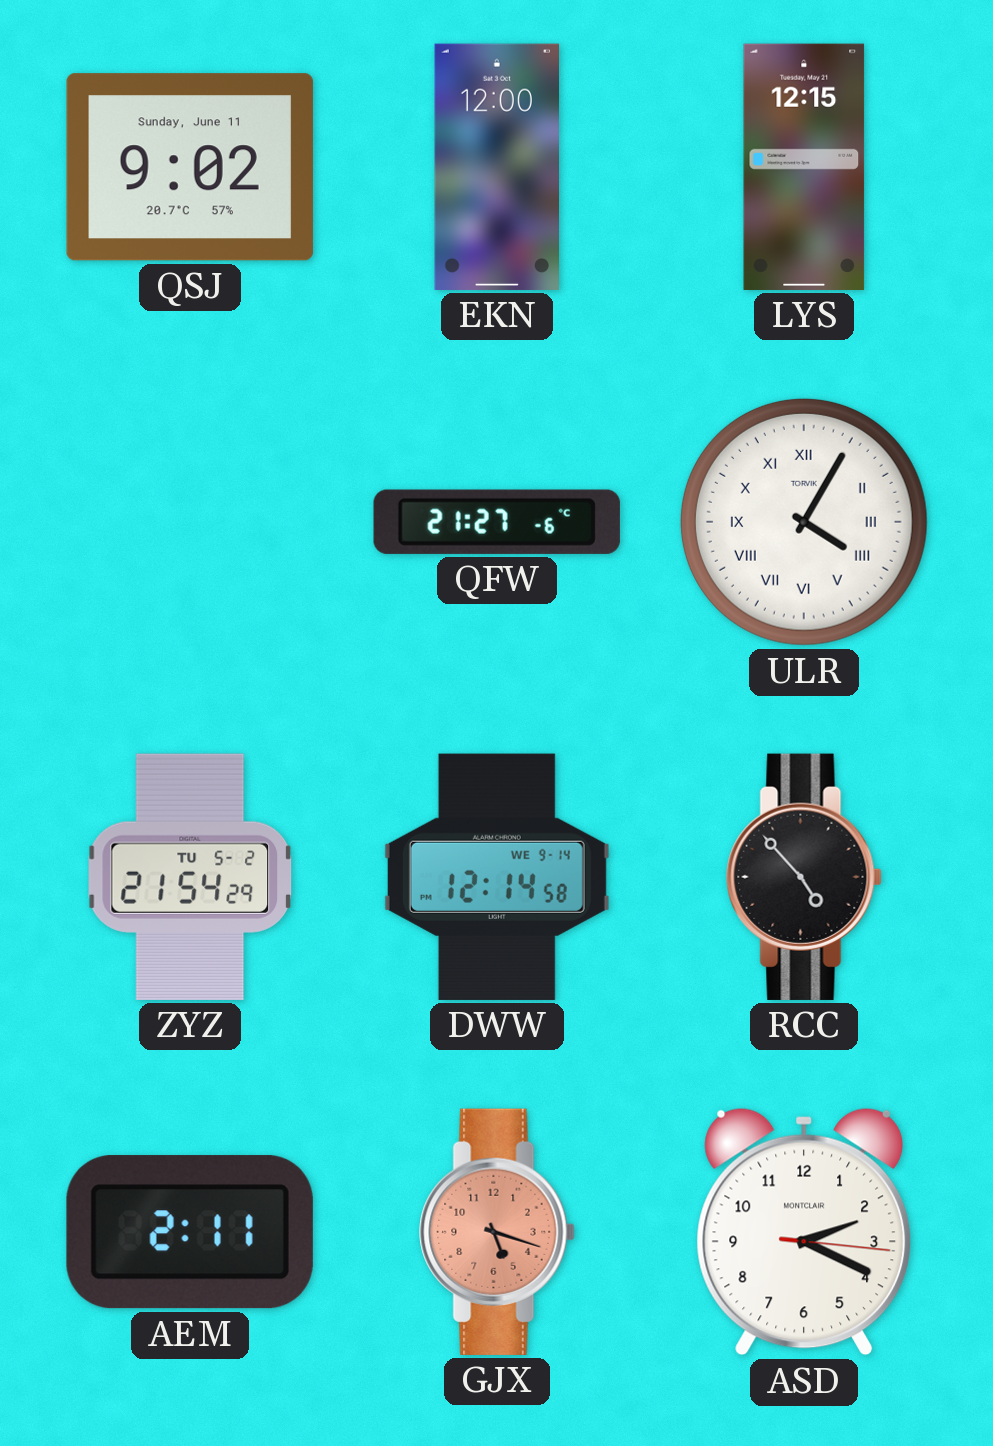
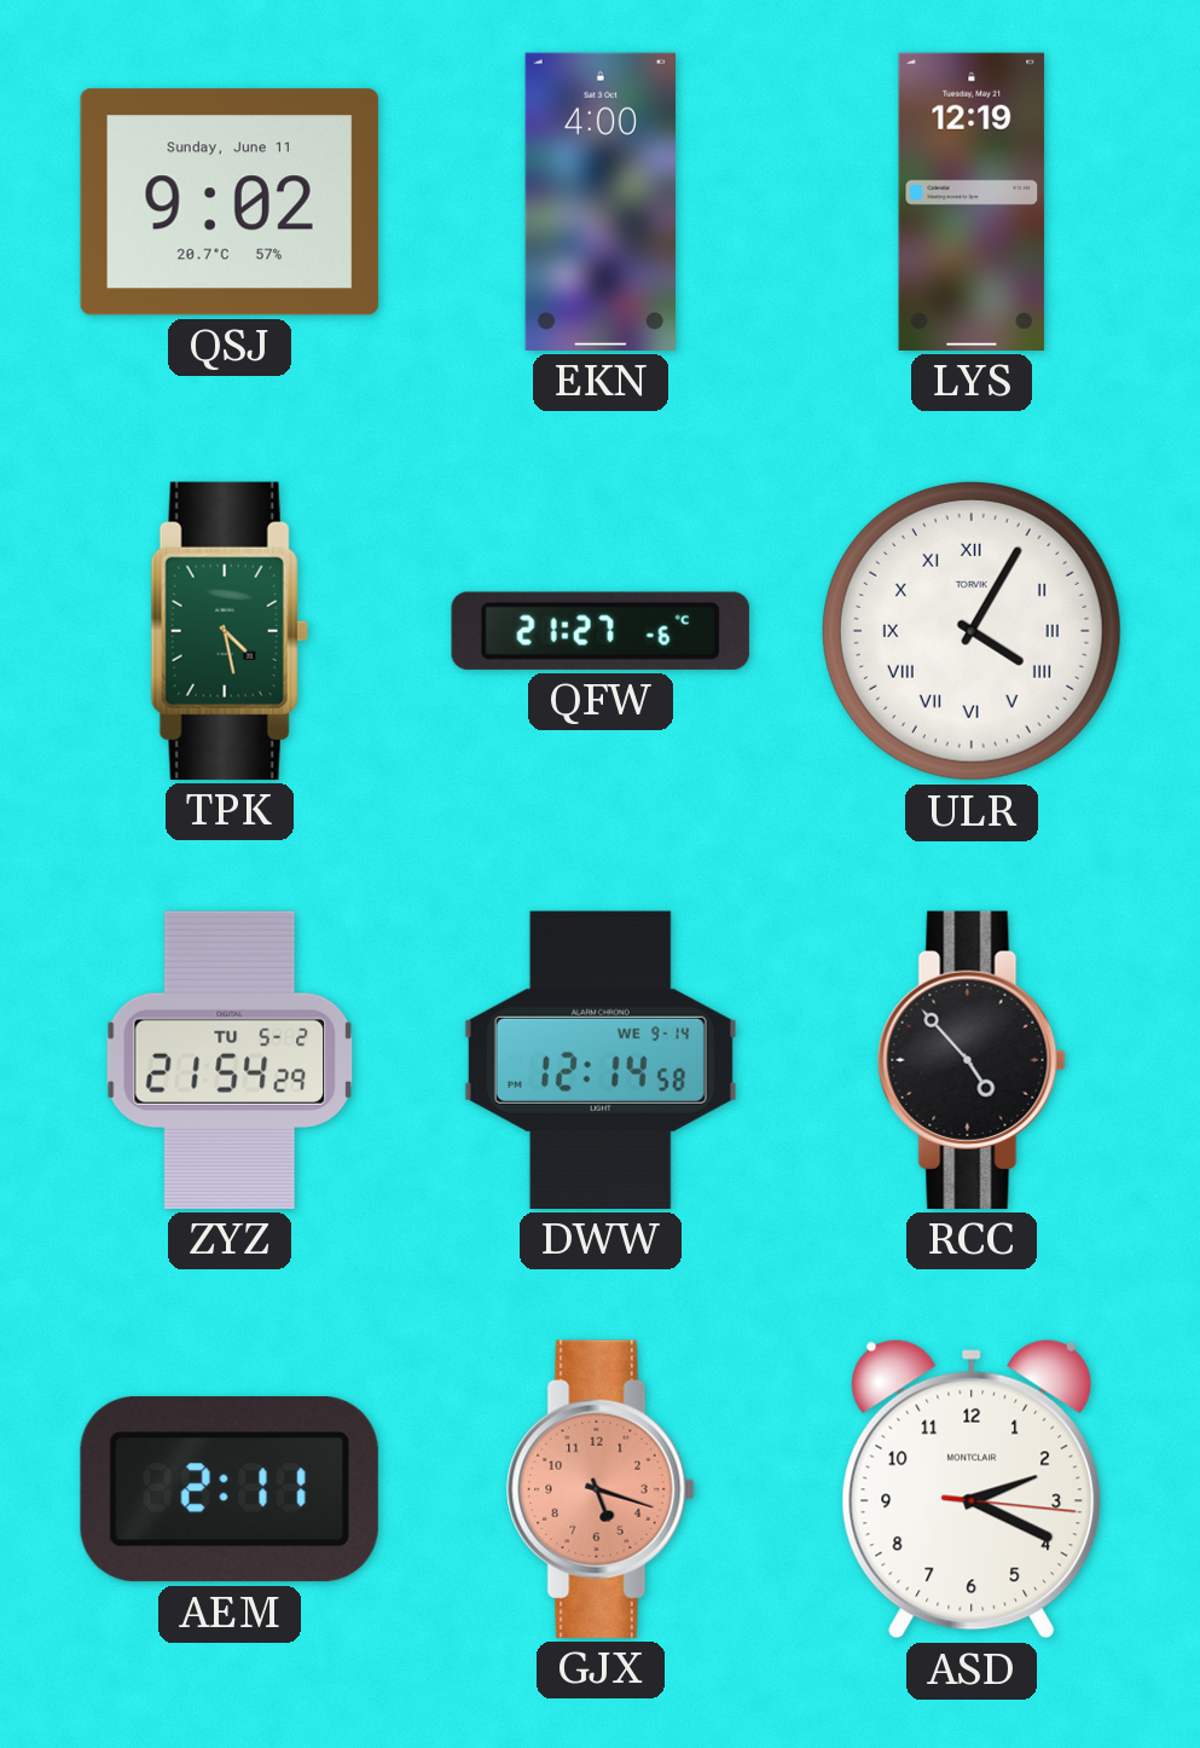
EKN: 12:00 -> 4:00
LYS: 12:15 -> 12:19
TPK: none -> 4:28
